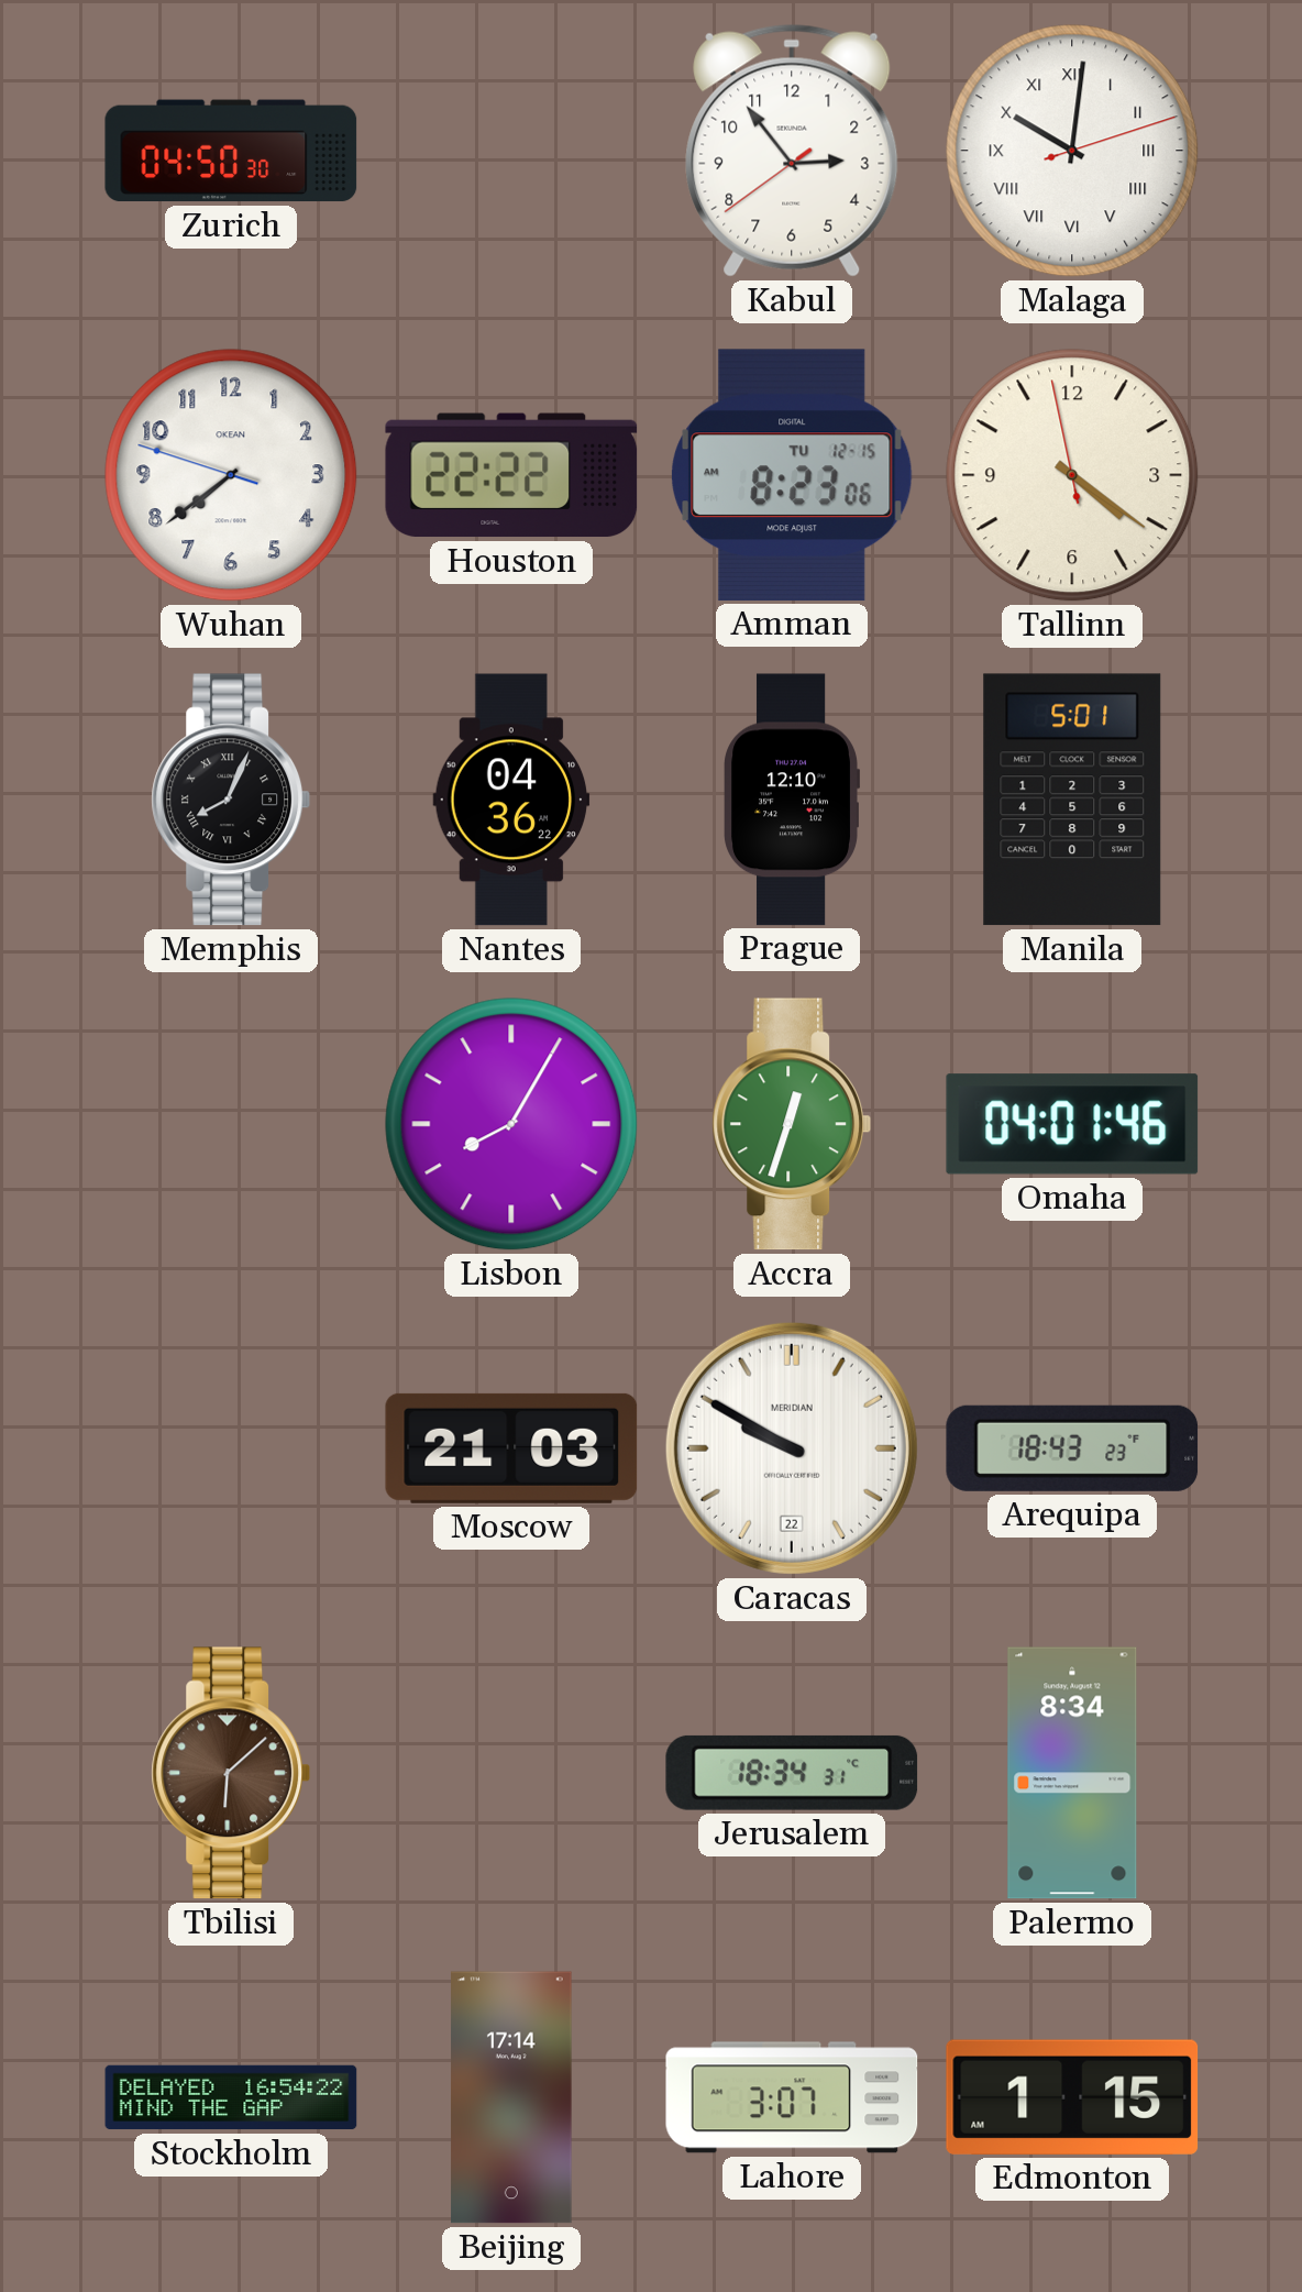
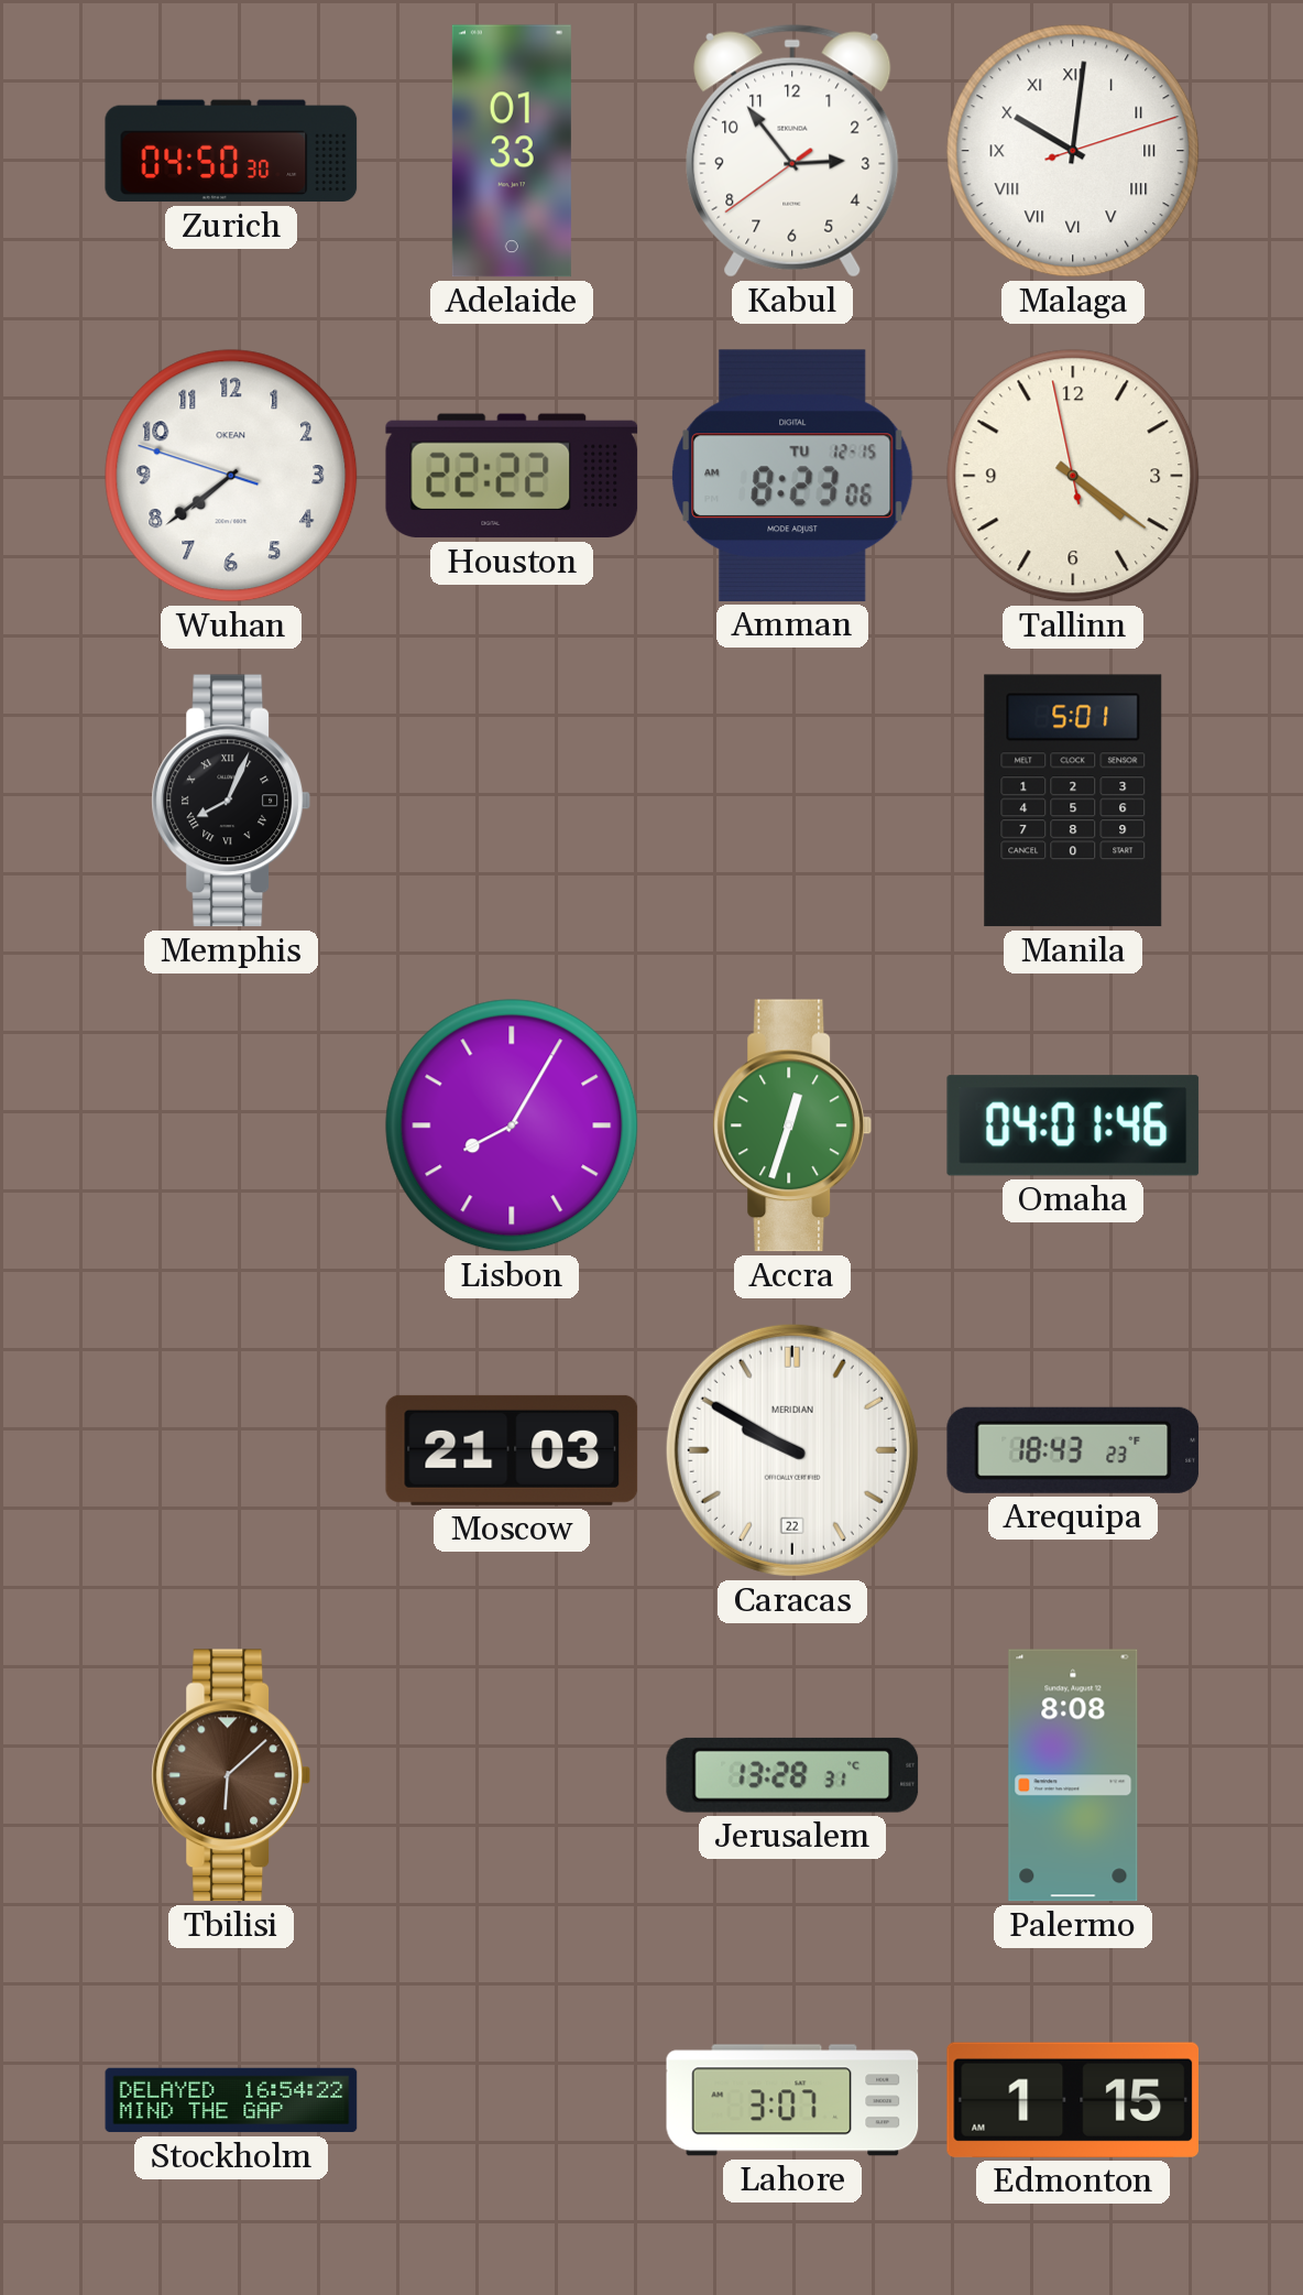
Adelaide: none -> 01:33
Nantes: 04:36 -> none
Prague: 12:10 -> none
Jerusalem: 18:34 -> 13:28
Palermo: 8:34 -> 8:08
Beijing: 17:14 -> none
